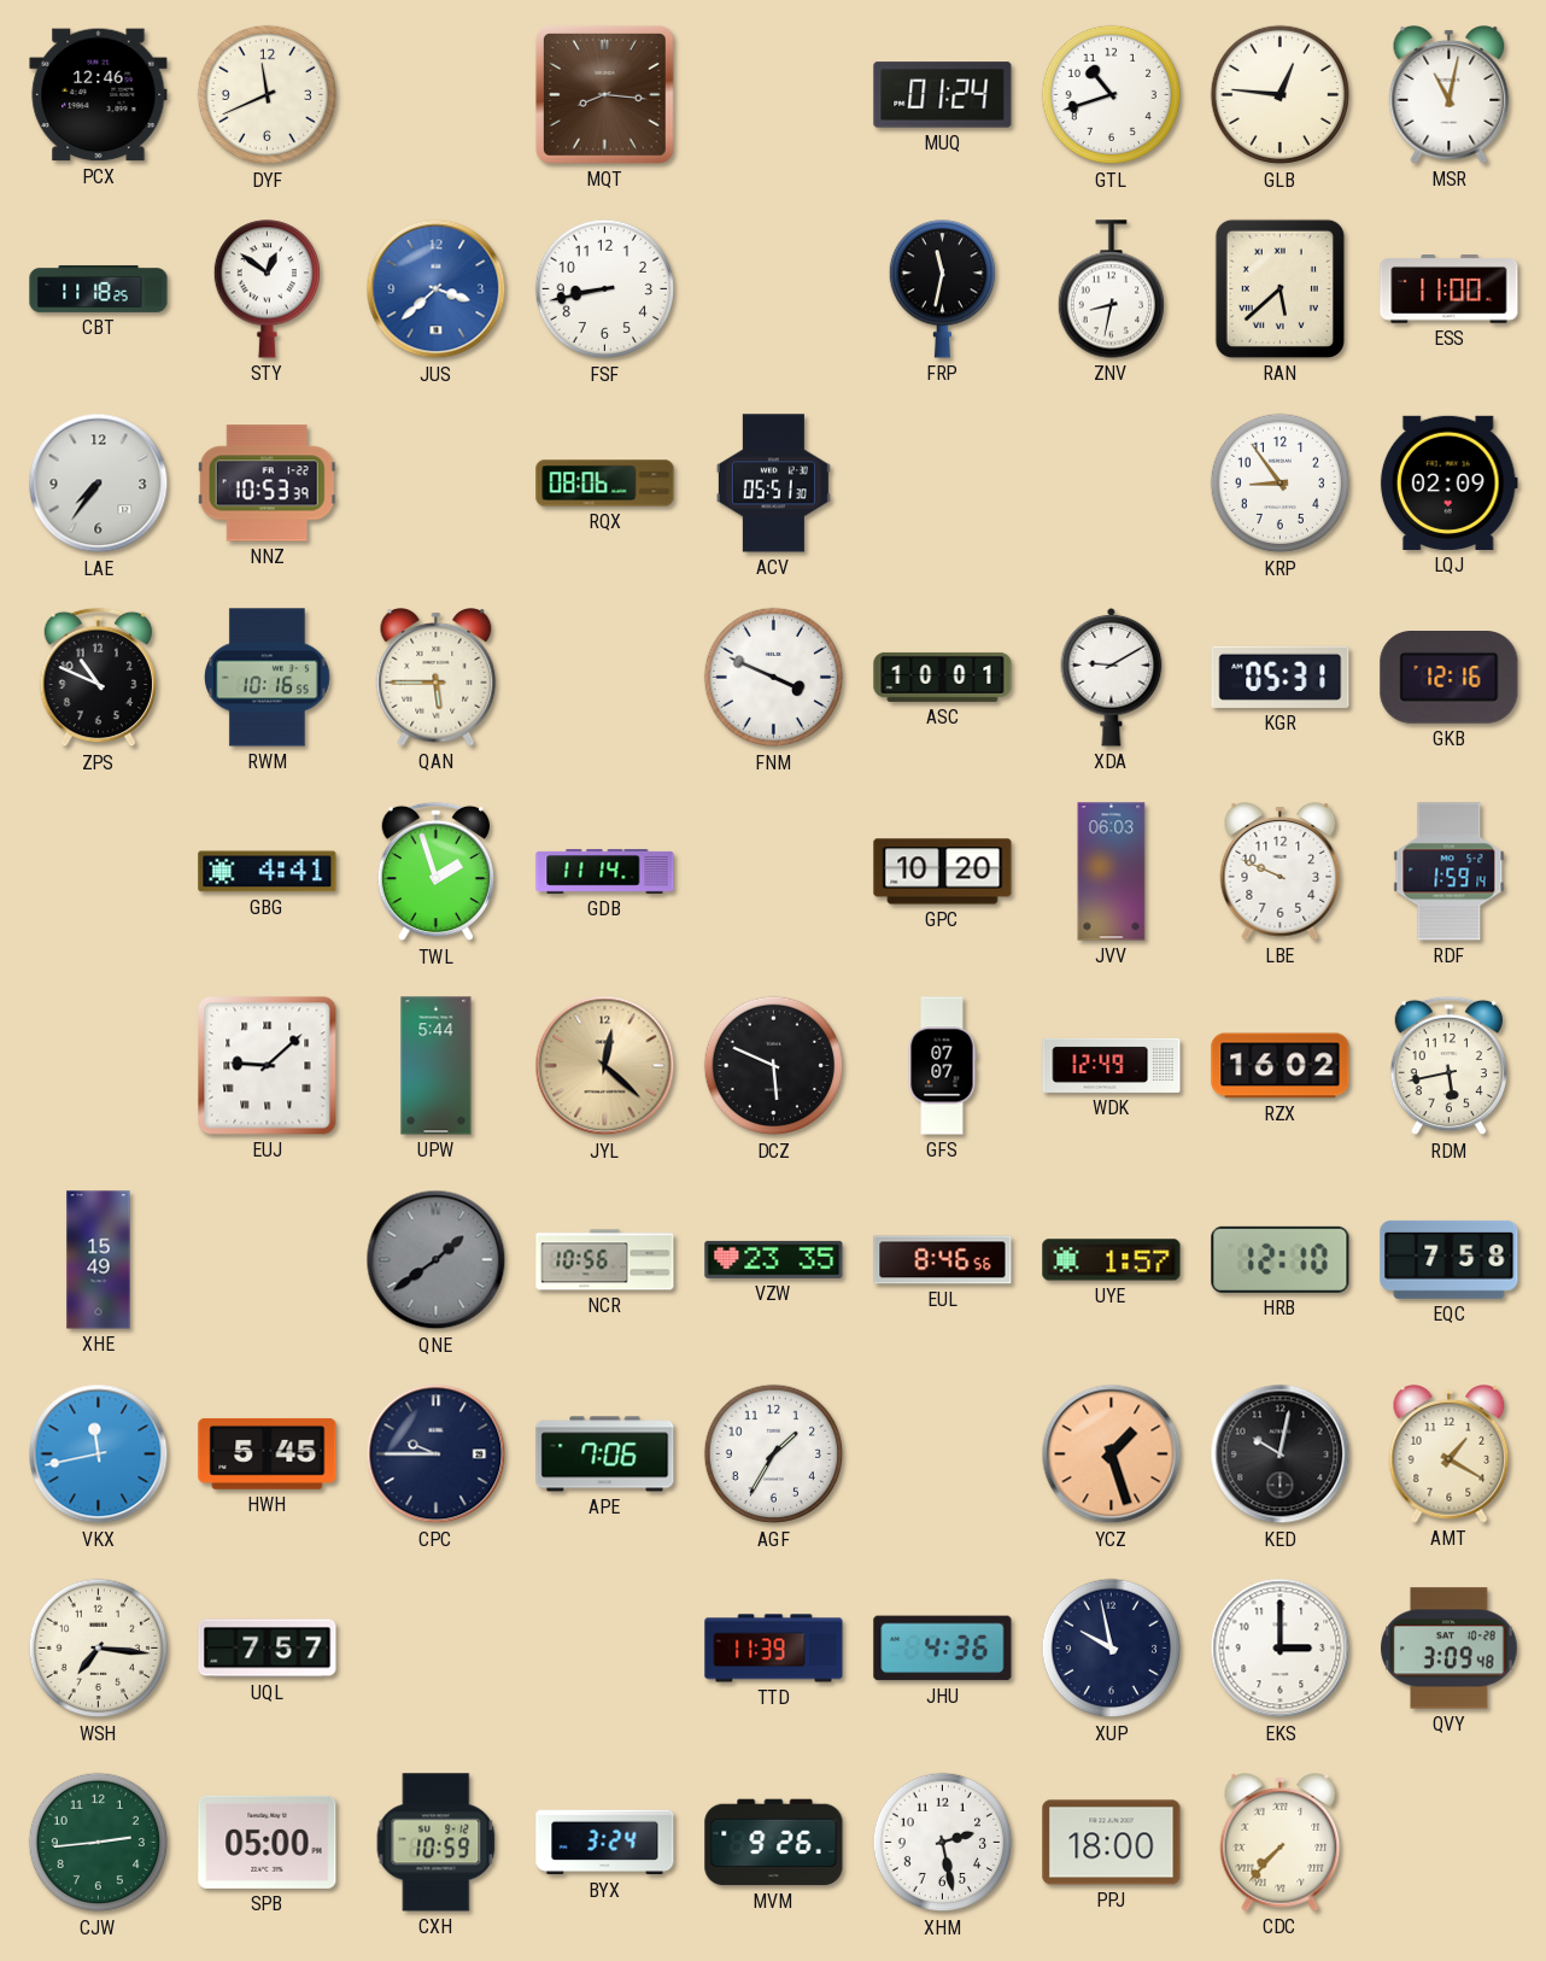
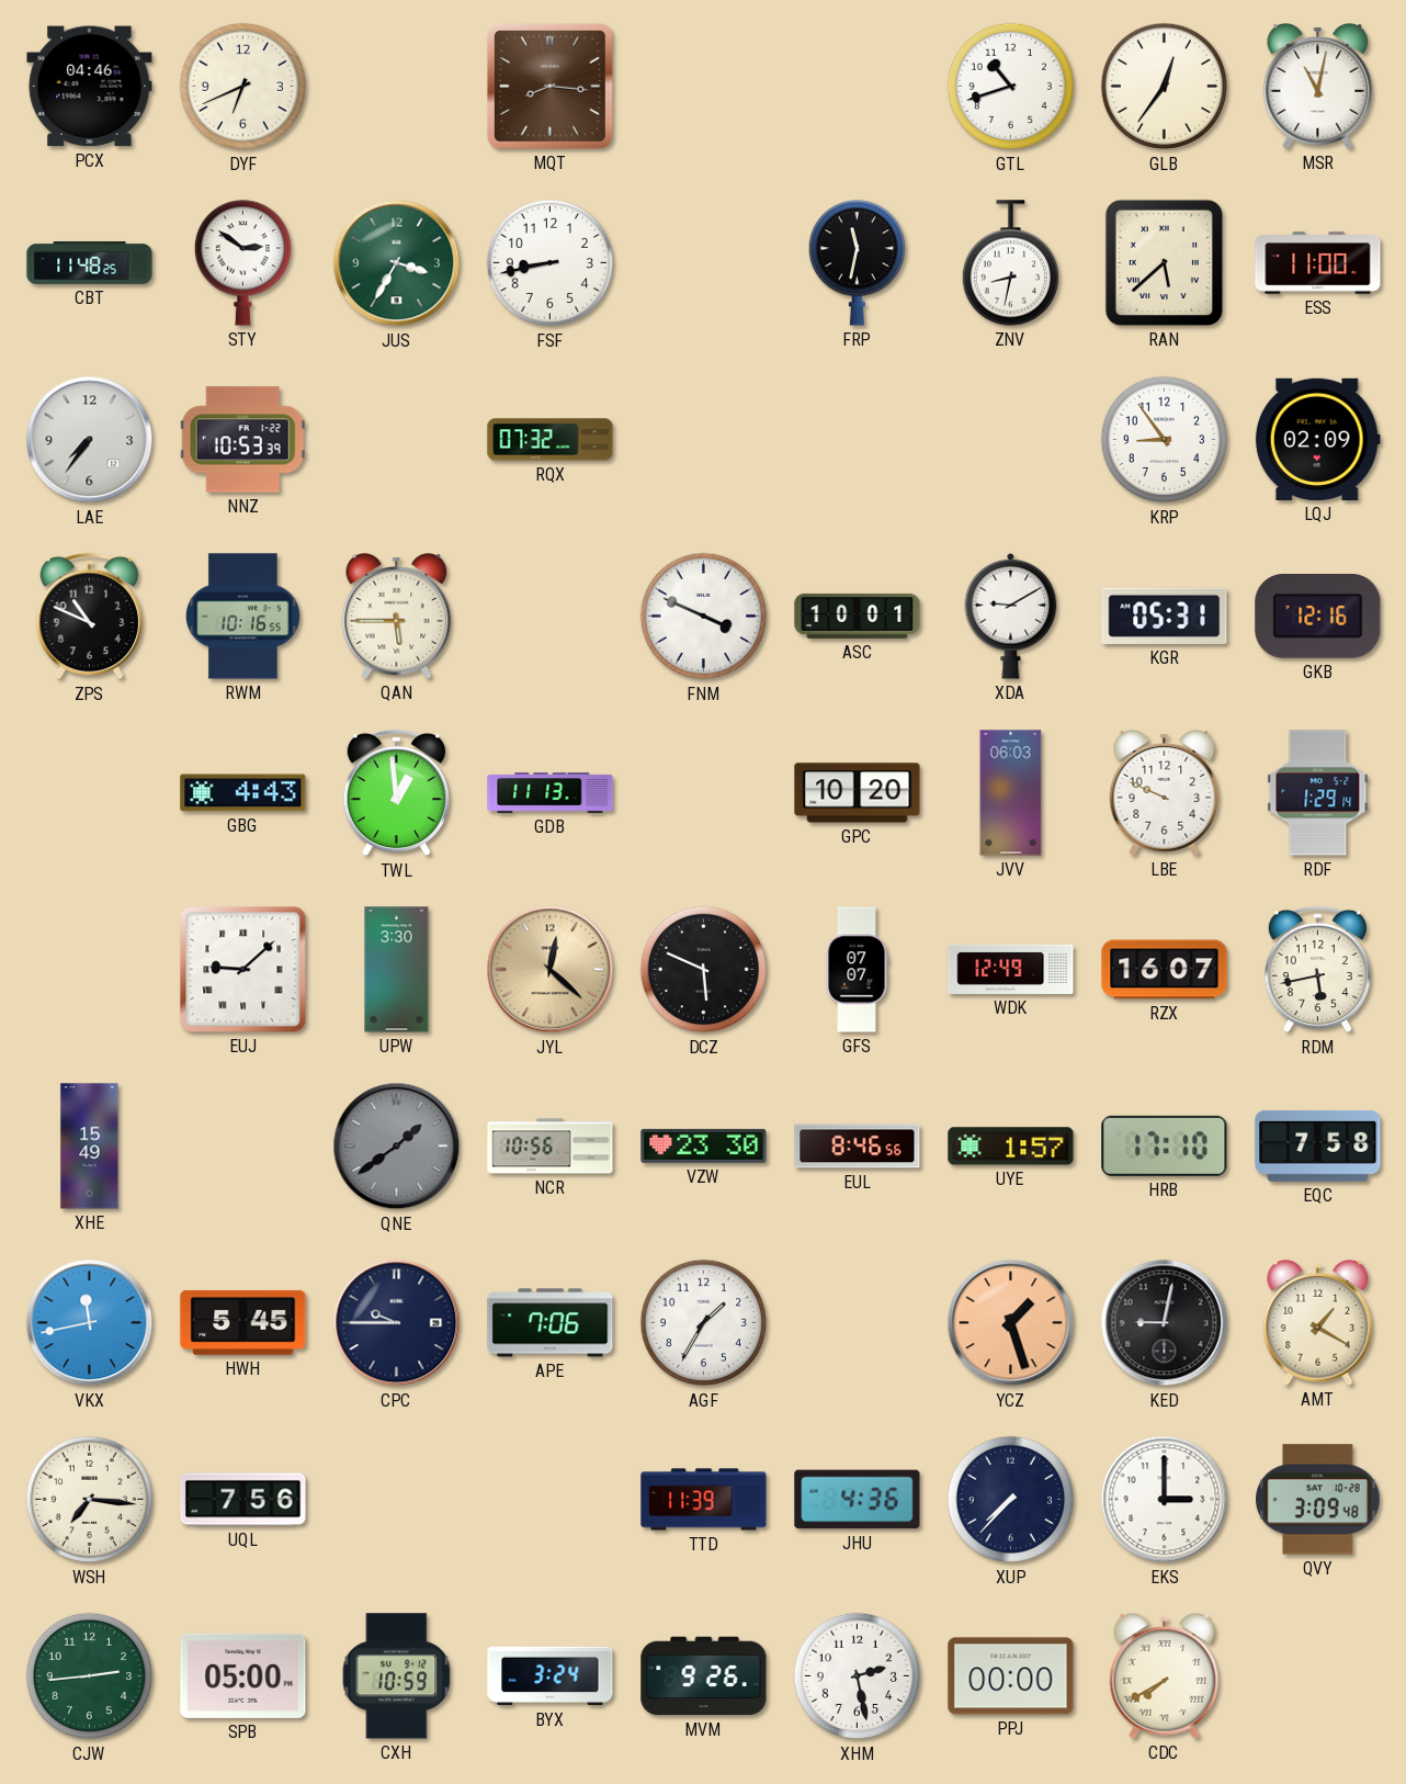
PCX: 12:46 -> 04:46
DYF: 11:41 -> 6:41
MUQ: 01:24 -> none
GLB: 12:46 -> 12:36
CBT: 11:18 -> 11:48
STY: 12:51 -> 2:51
JUS: 3:38 -> 3:35
JUS dial: blue -> green
RQX: 08:06 -> 07:32
ACV: 05:51 -> none
GBG: 4:41 -> 4:43
TWL: 1:57 -> 12:59
GDB: 11:14 -> 11:13
RDF: 1:59 -> 1:29
UPW: 5:44 -> 3:30
RZX: 16:02 -> 16:07
VZW: 23:35 -> 23:30
HRB: 12:10 -> 17:10
KED: 10:02 -> 9:02
UQL: 7:57 -> 7:56
XUP: 9:58 -> 7:37
PPJ: 18:00 -> 00:00
CDC: 7:37 -> 7:40
